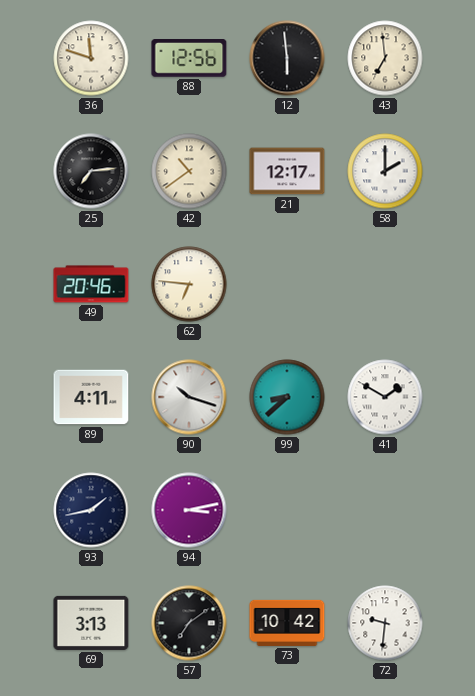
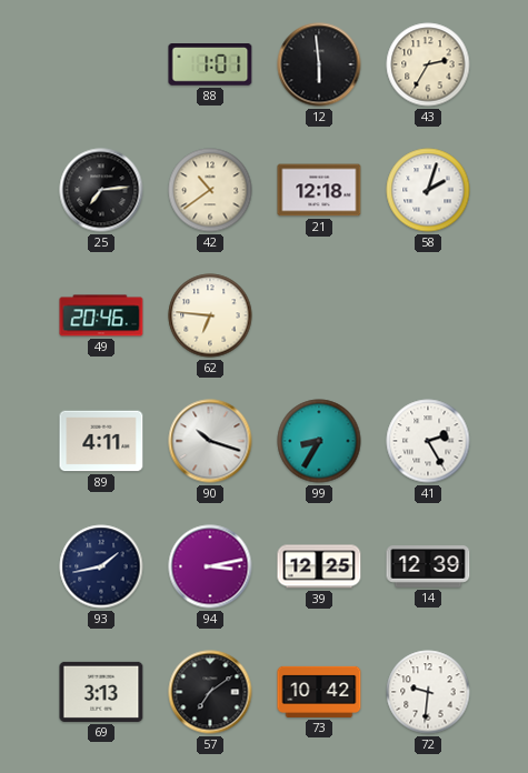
36: 11:48 -> none
88: 12:56 -> 1:01
43: 6:59 -> 2:35
21: 12:17 -> 12:18
58: 2:00 -> 2:03
99: 8:38 -> 8:35
41: 1:50 -> 2:25
39: none -> 12:25
14: none -> 12:39
